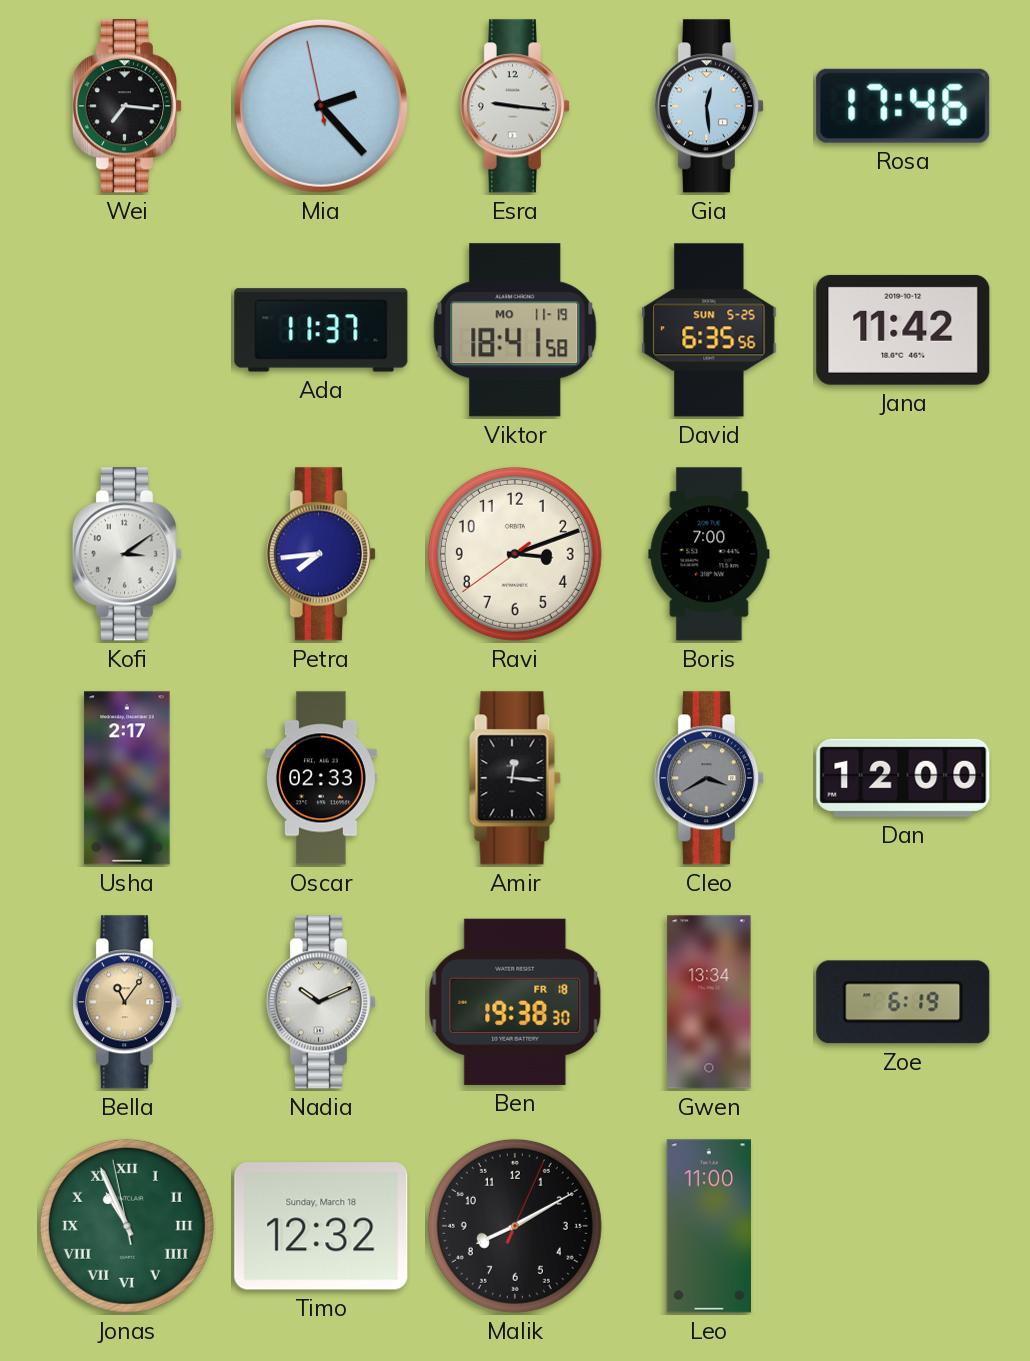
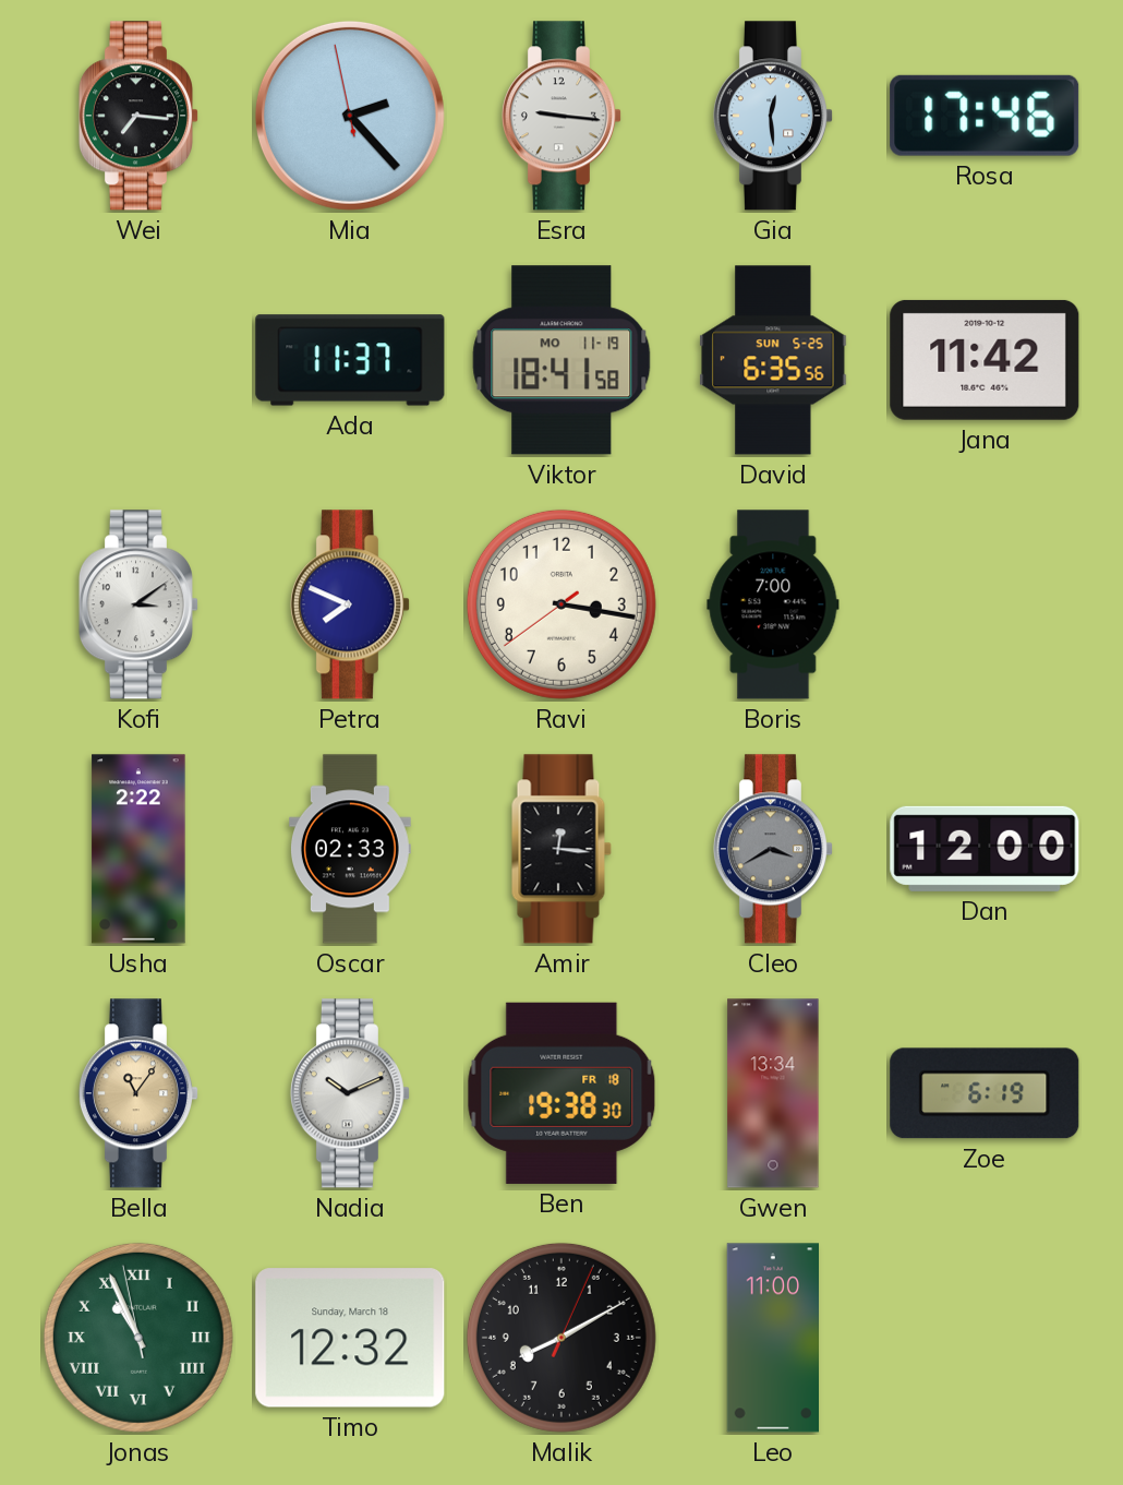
Petra: 7:44 -> 7:49
Ravi: 3:11 -> 3:16
Usha: 2:17 -> 2:22
